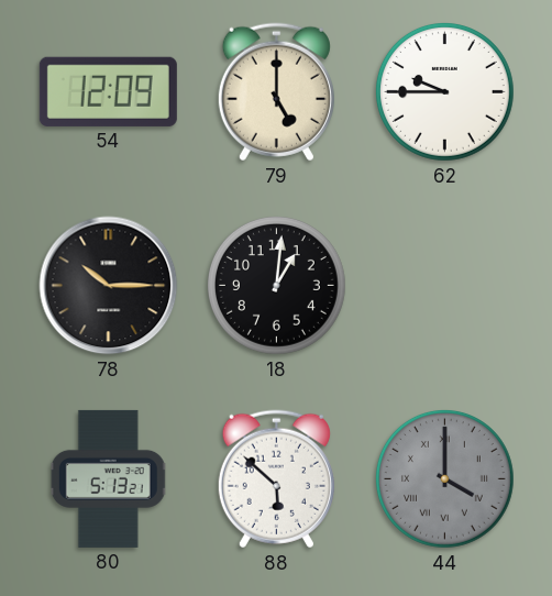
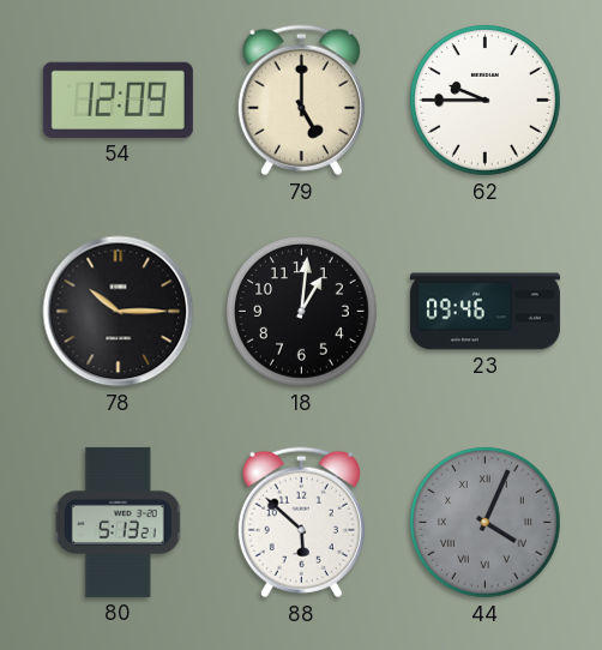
23: none -> 09:46
44: 4:00 -> 4:04
